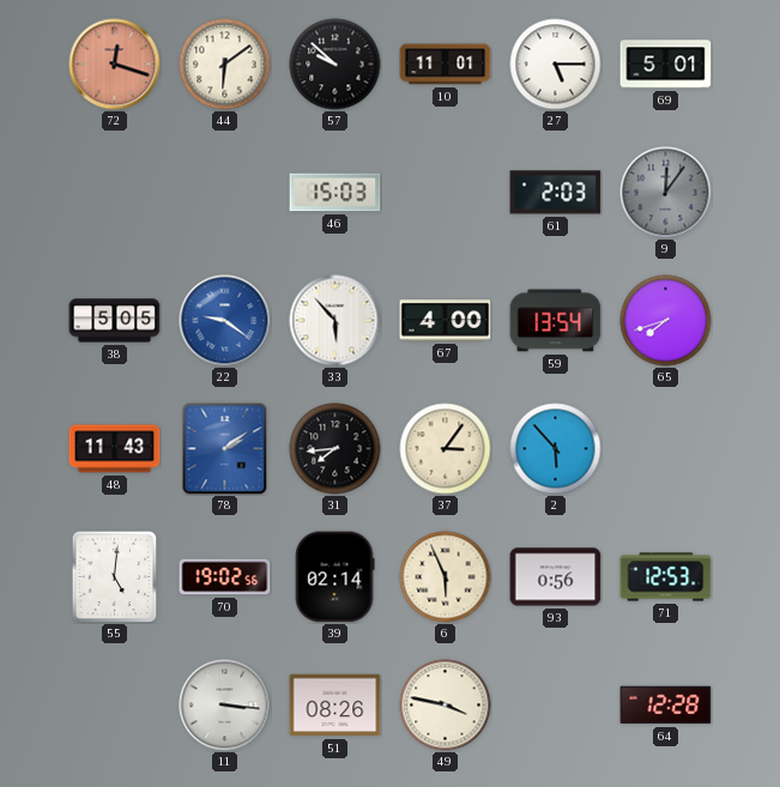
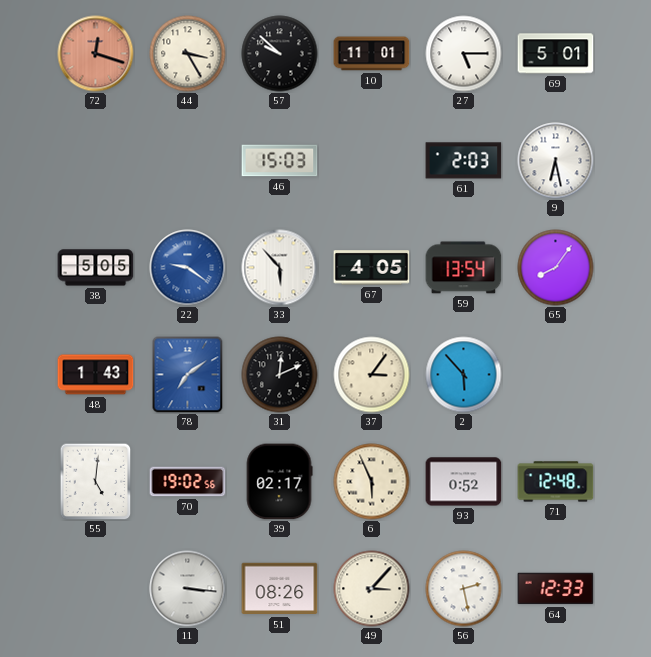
44: 6:09 -> 3:25
9: 12:06 -> 6:28
9 dial: grey -> white
67: 4:00 -> 4:05
65: 7:42 -> 8:06
48: 11:43 -> 1:43
78: 2:09 -> 7:09
31: 7:44 -> 12:11
39: 02:14 -> 02:17
93: 0:56 -> 0:52
71: 12:53 -> 12:48
49: 3:47 -> 3:07
56: none -> 2:28
64: 12:28 -> 12:33
